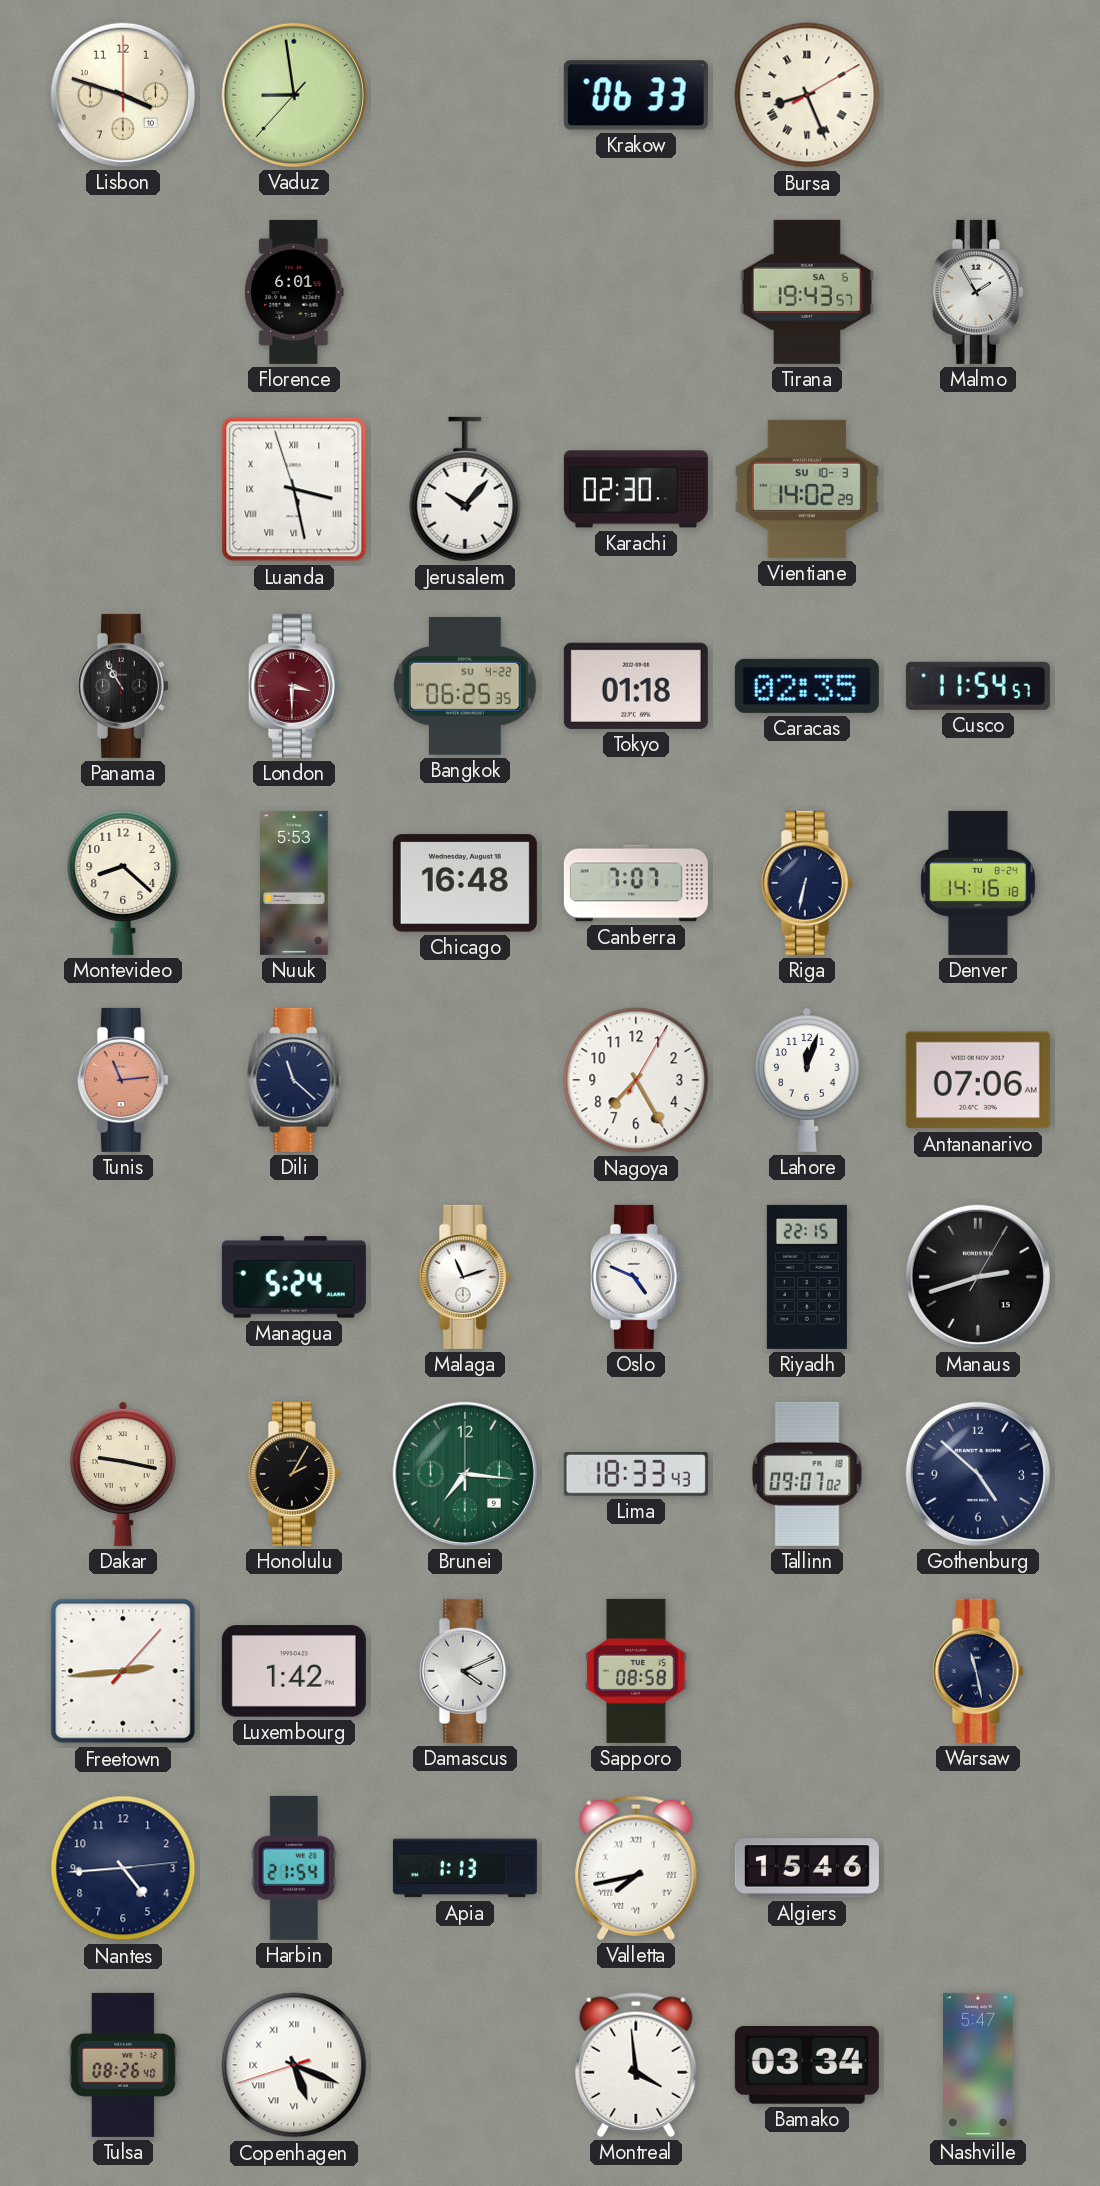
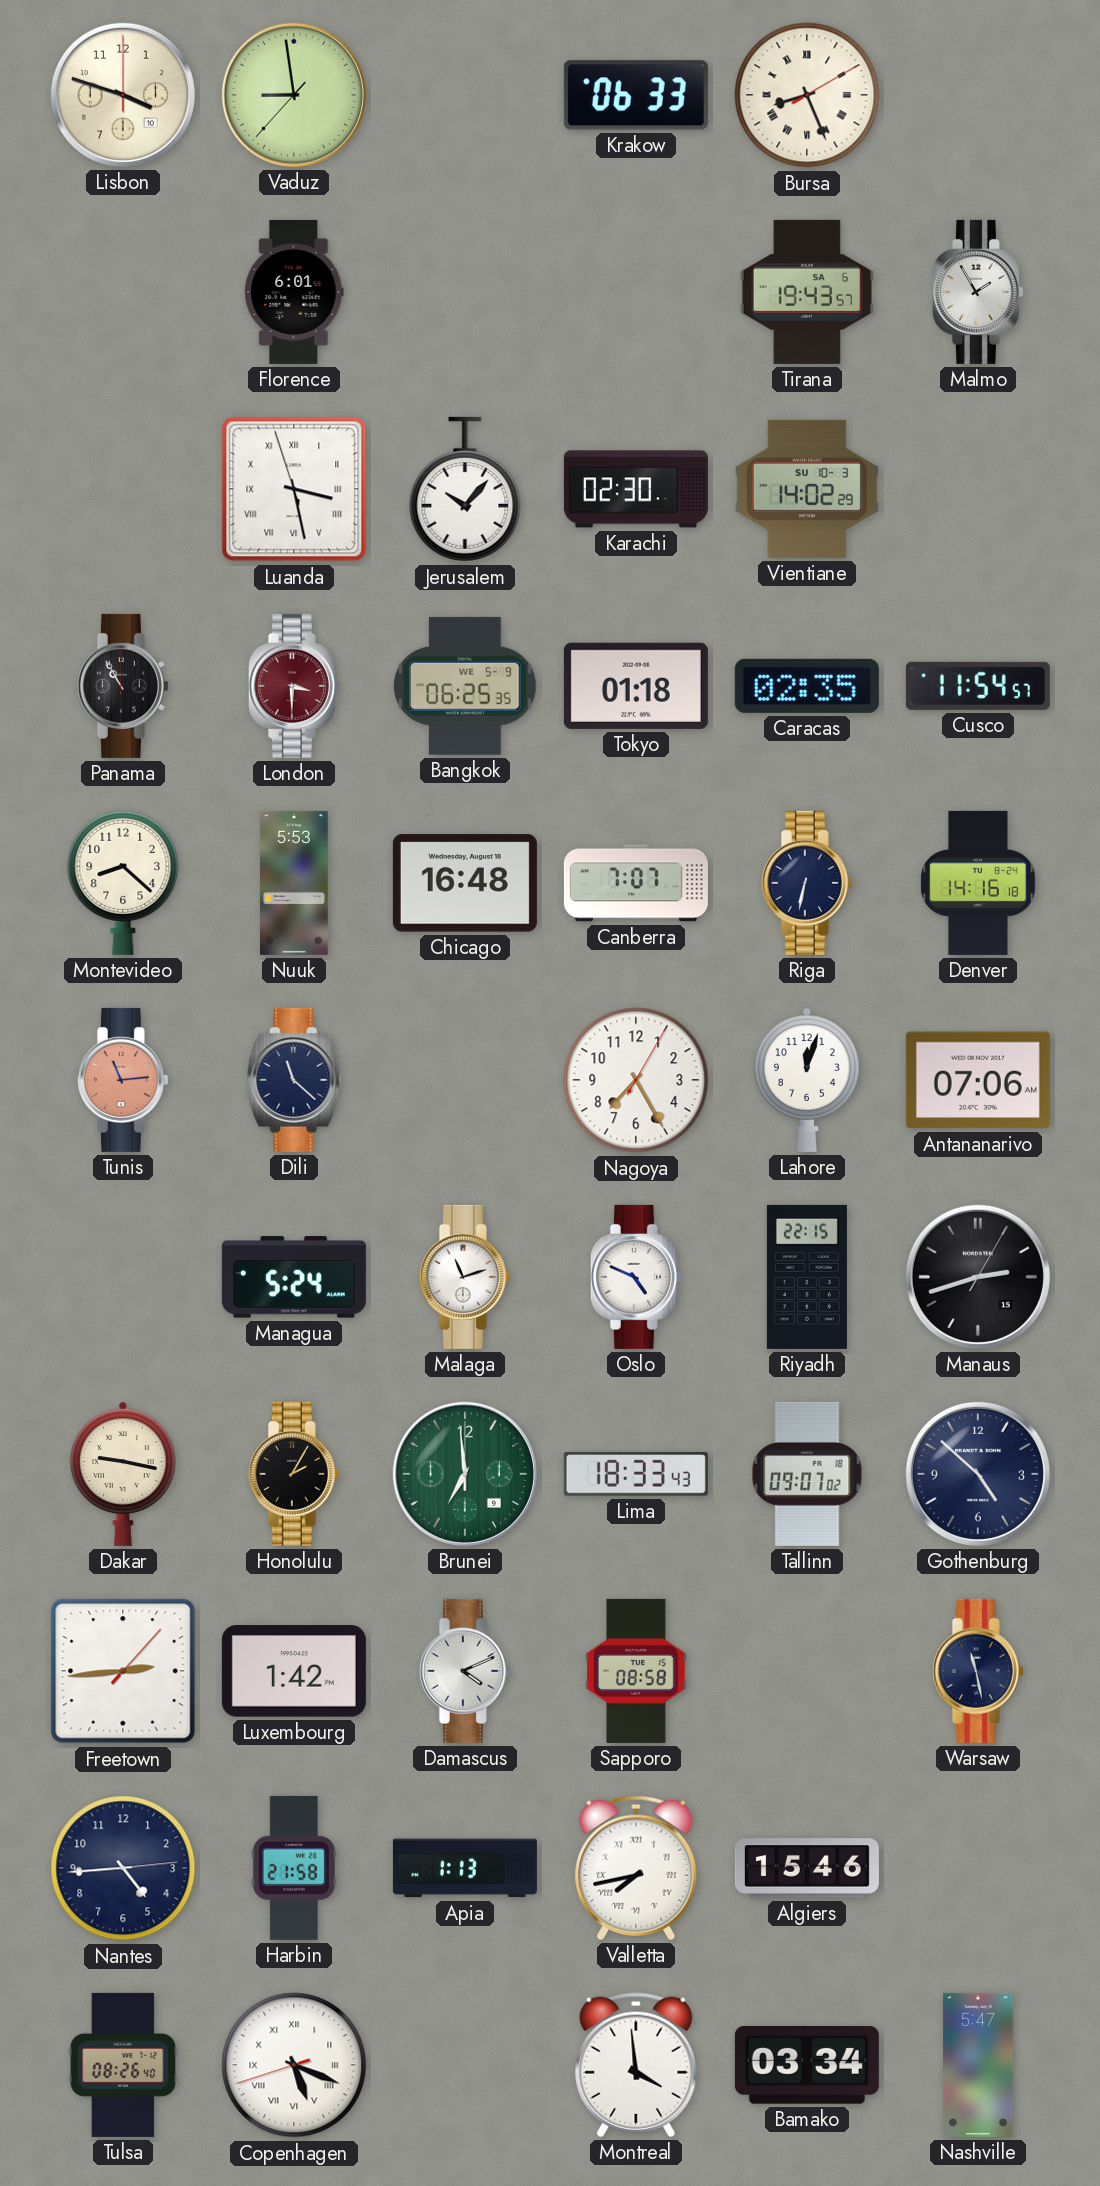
Bangkok date: SU 4-22 -> WE 5-9
Brunei: 7:16 -> 6:59
Harbin: 21:54 -> 21:58
